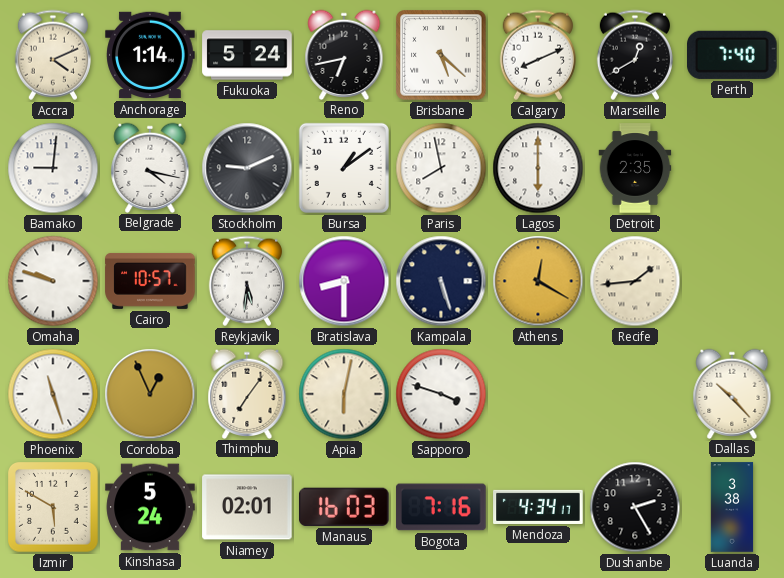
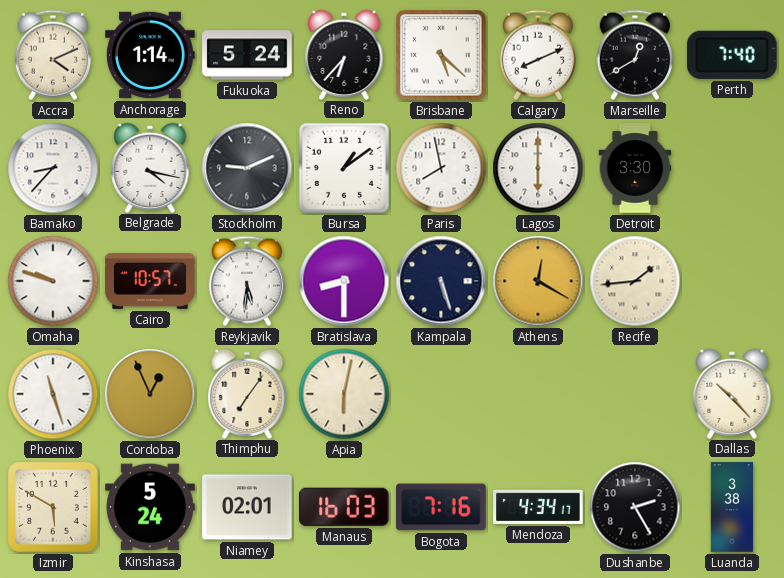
Reno: 6:43 -> 6:37
Bamako: 9:01 -> 8:37
Detroit: 2:35 -> 3:30
Sapporo: 3:48 -> none
